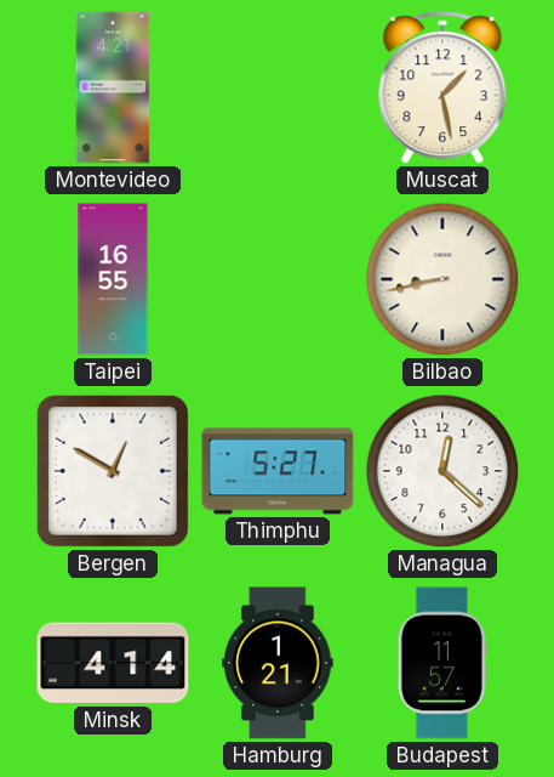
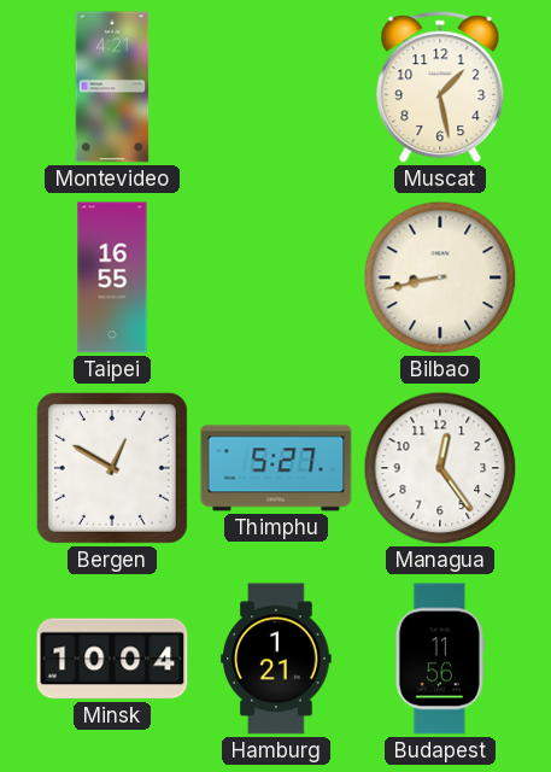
Managua: 12:22 -> 12:24
Minsk: 4:14 -> 10:04
Budapest: 11:57 -> 11:56
